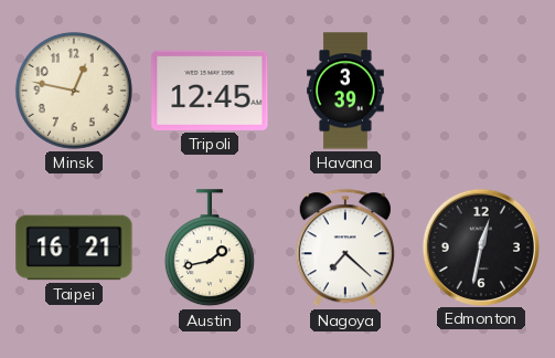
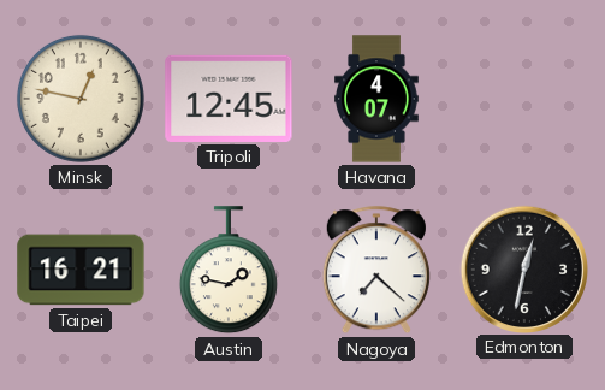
Havana: 3:39 -> 4:07
Austin: 1:43 -> 1:47
